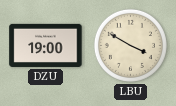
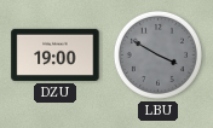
LBU dial: cream -> grey
